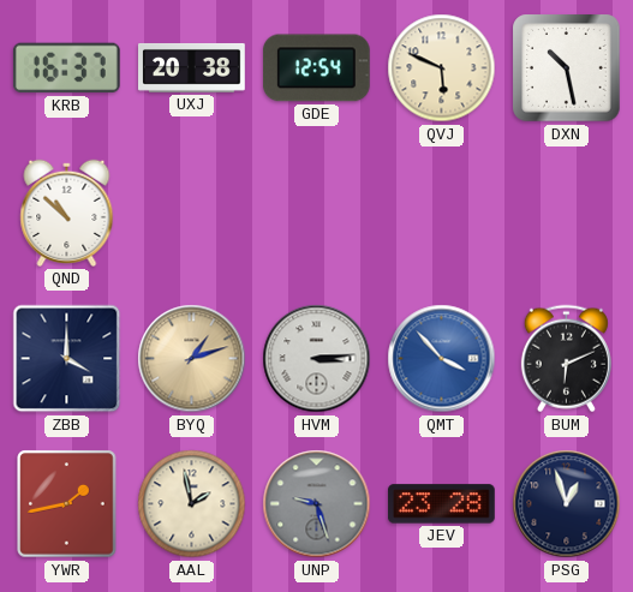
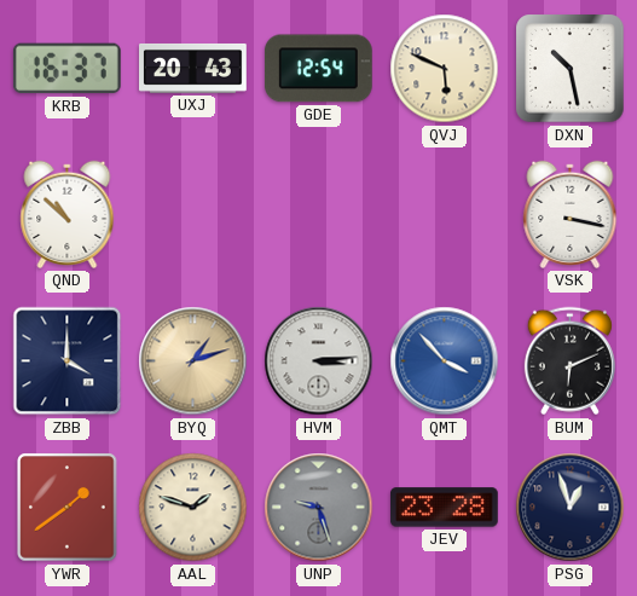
UXJ: 20:38 -> 20:43
VSK: none -> 3:17
YWR: 1:43 -> 1:39
AAL: 1:58 -> 1:48
